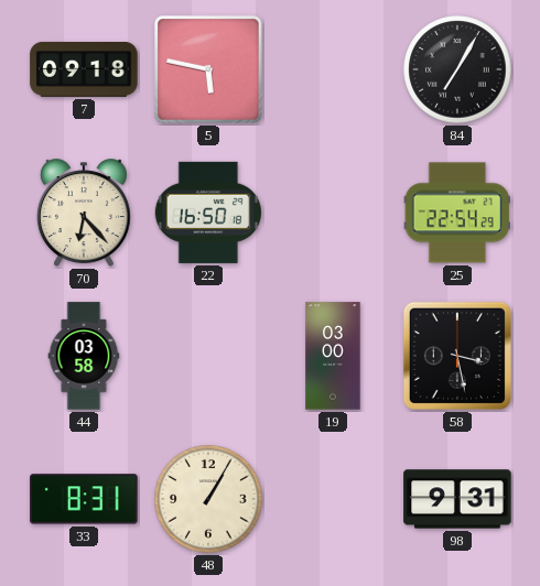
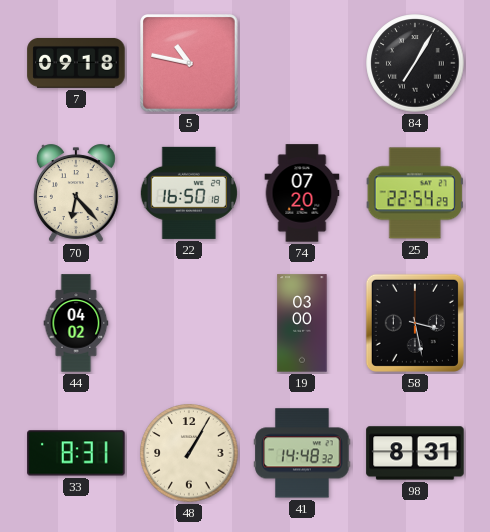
5: 5:47 -> 10:47
74: none -> 07:20
44: 03:58 -> 04:02
41: none -> 14:48
98: 9:31 -> 8:31
